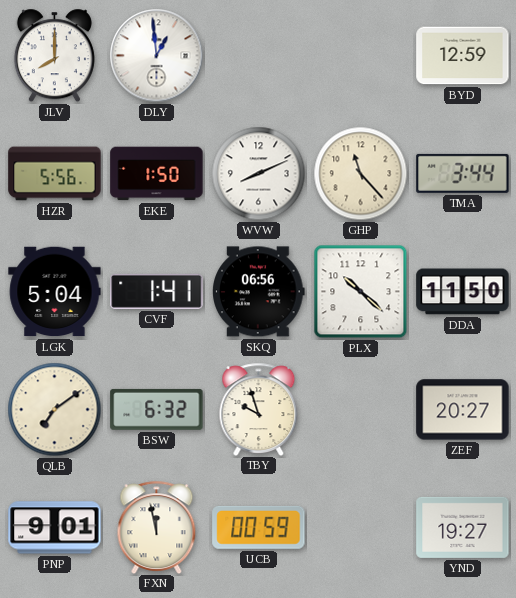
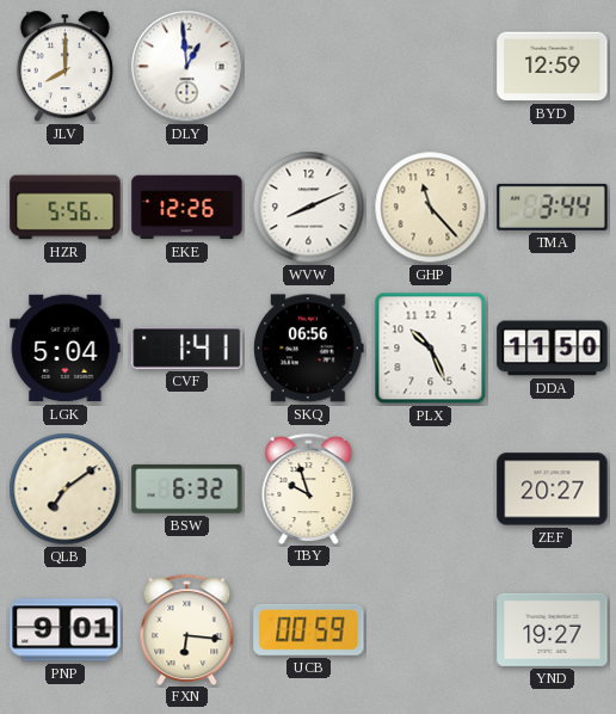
EKE: 1:50 -> 12:26
PLX: 10:22 -> 10:26
FXN: 11:58 -> 6:16
